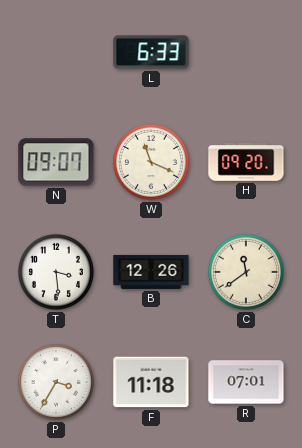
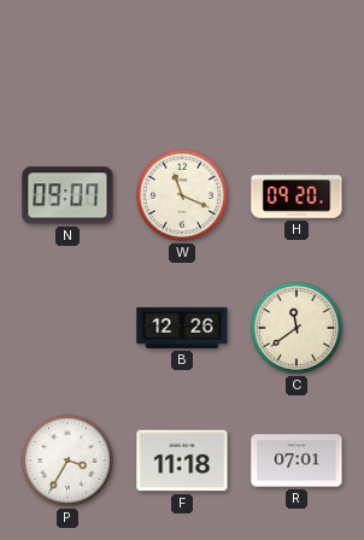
L: 6:33 -> none
T: 3:29 -> none
